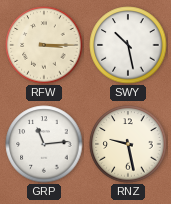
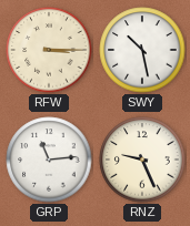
RNZ: 9:28 -> 9:26
